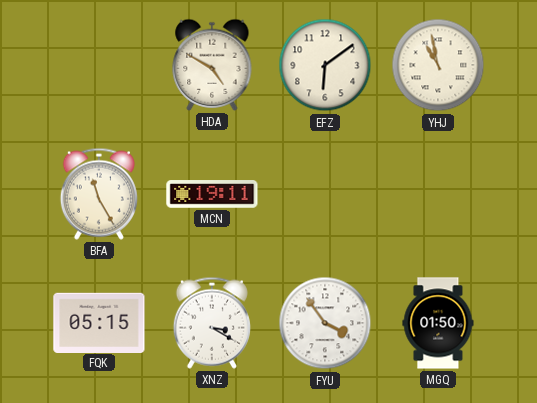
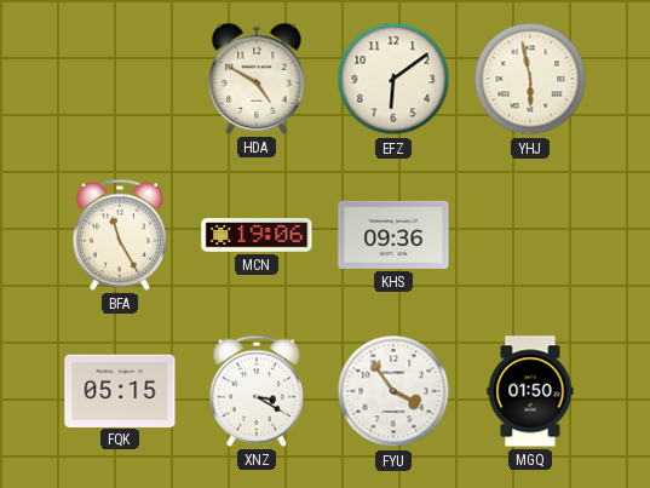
YHJ: 10:58 -> 5:58
MCN: 19:11 -> 19:06
KHS: none -> 09:36
